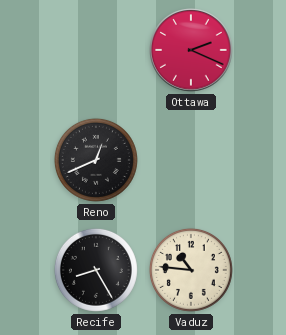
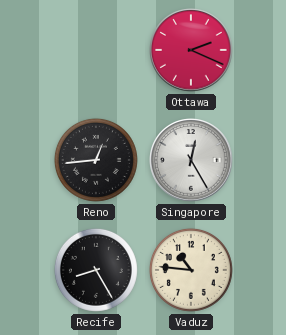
Reno: 12:41 -> 12:44
Singapore: none -> 12:25
